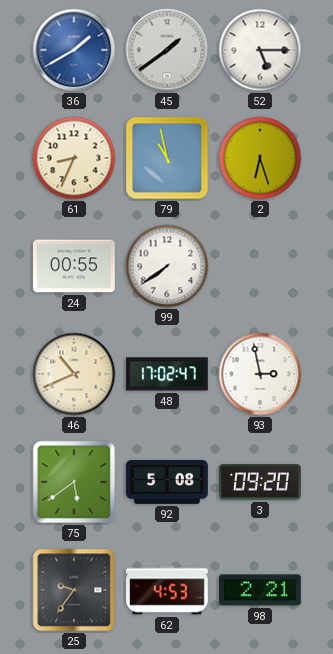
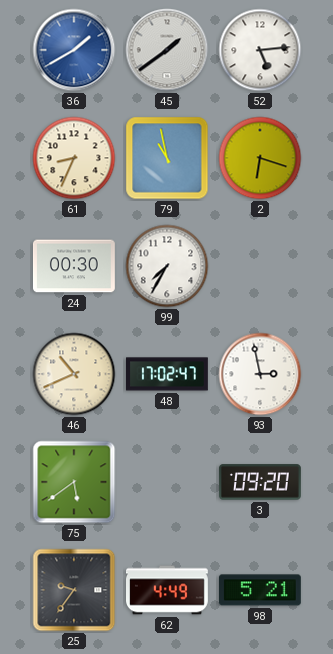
52: 5:15 -> 5:14
2: 6:27 -> 6:18
24: 00:55 -> 00:30
99: 7:39 -> 7:35
92: 5:08 -> none
62: 4:53 -> 4:49
98: 2:21 -> 5:21
